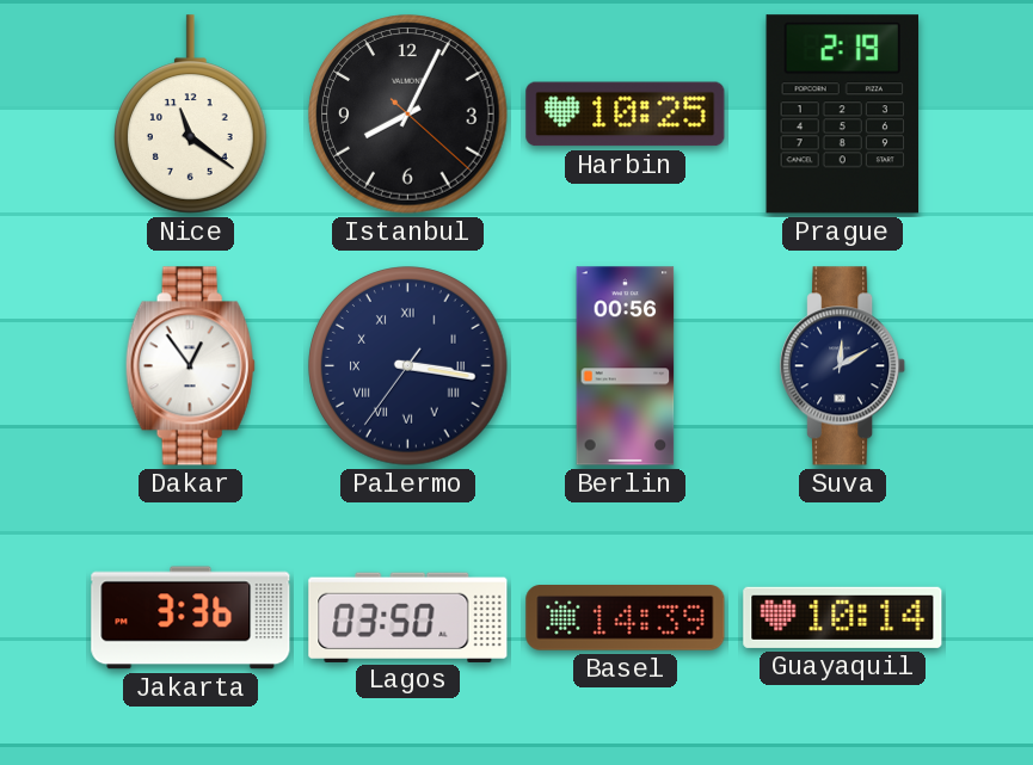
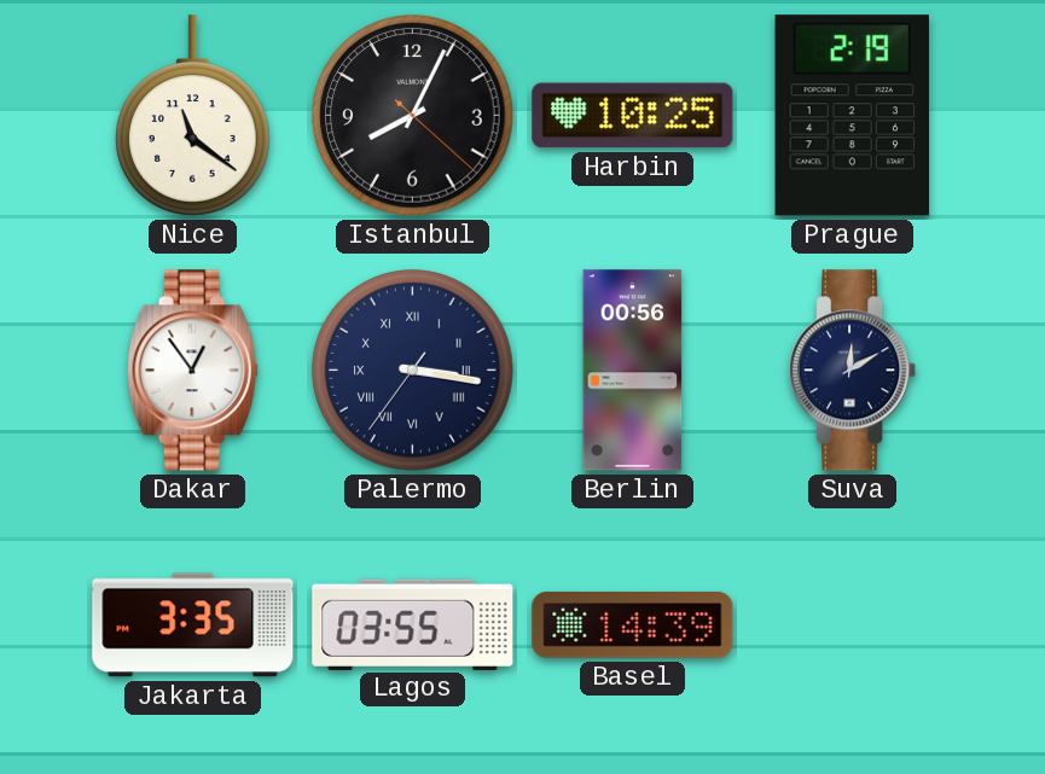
Jakarta: 3:36 -> 3:35
Lagos: 03:50 -> 03:55
Guayaquil: 10:14 -> none
